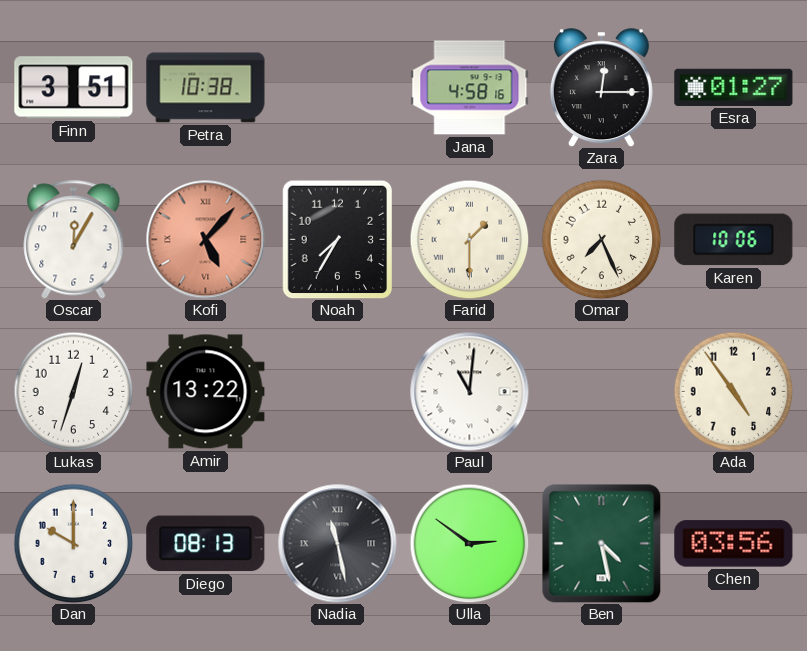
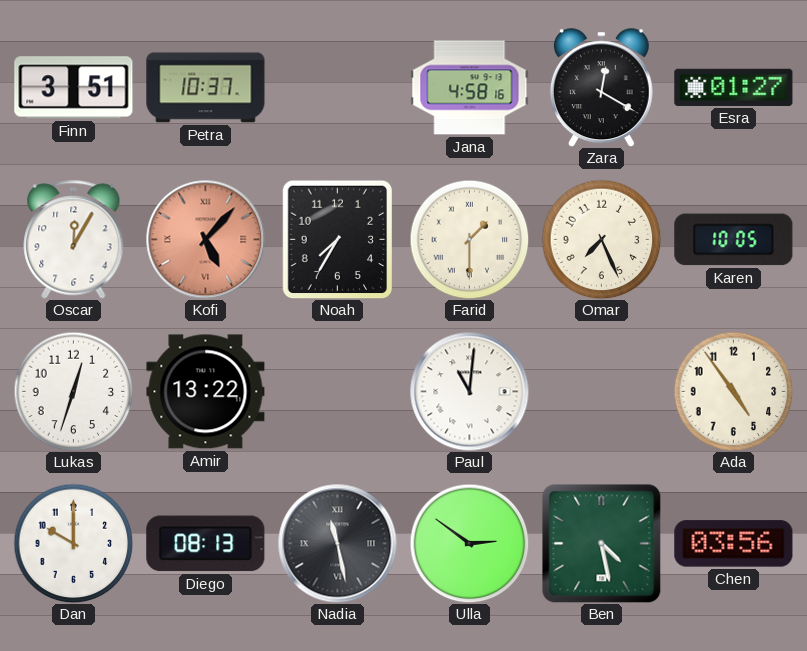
Petra: 10:38 -> 10:37
Zara: 12:15 -> 12:20
Karen: 10:06 -> 10:05
